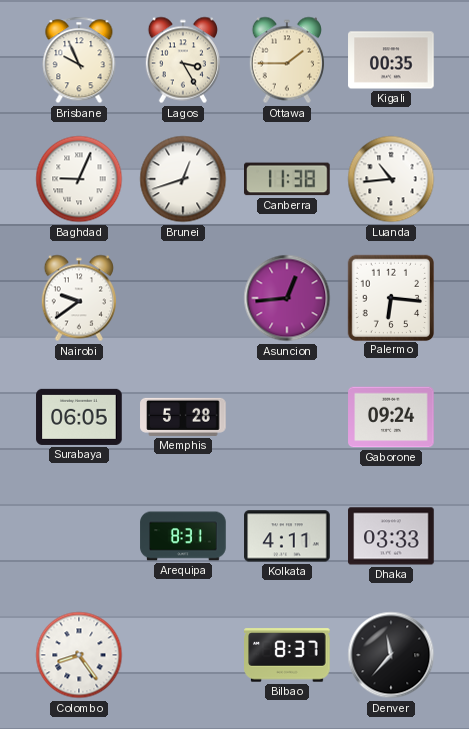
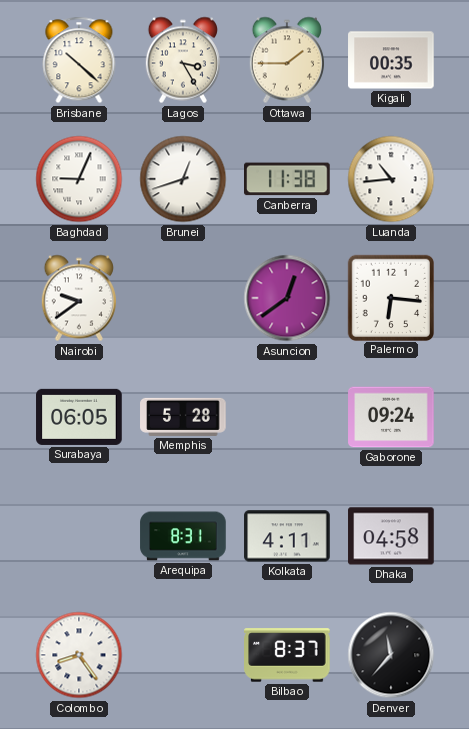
Brisbane: 9:56 -> 10:22
Asuncion: 12:44 -> 12:39
Dhaka: 03:33 -> 04:58
